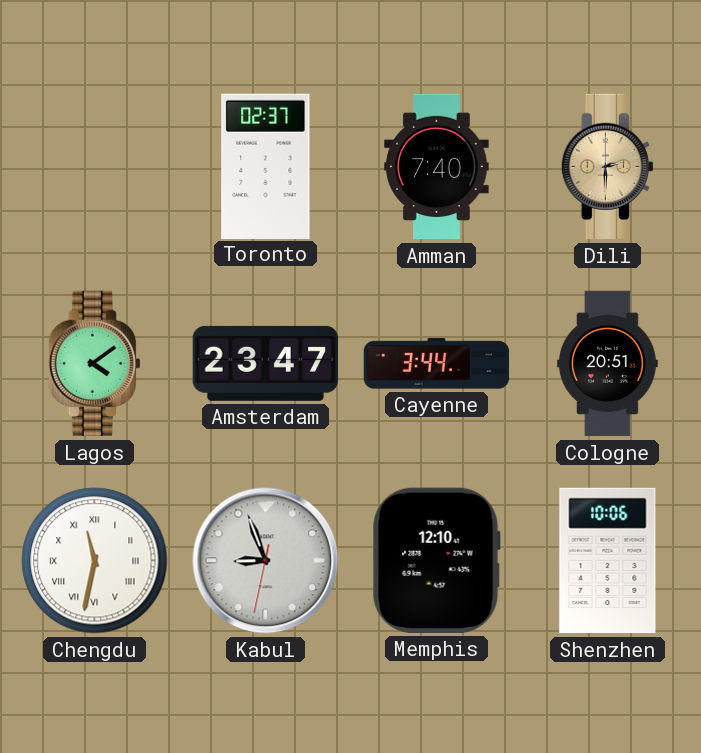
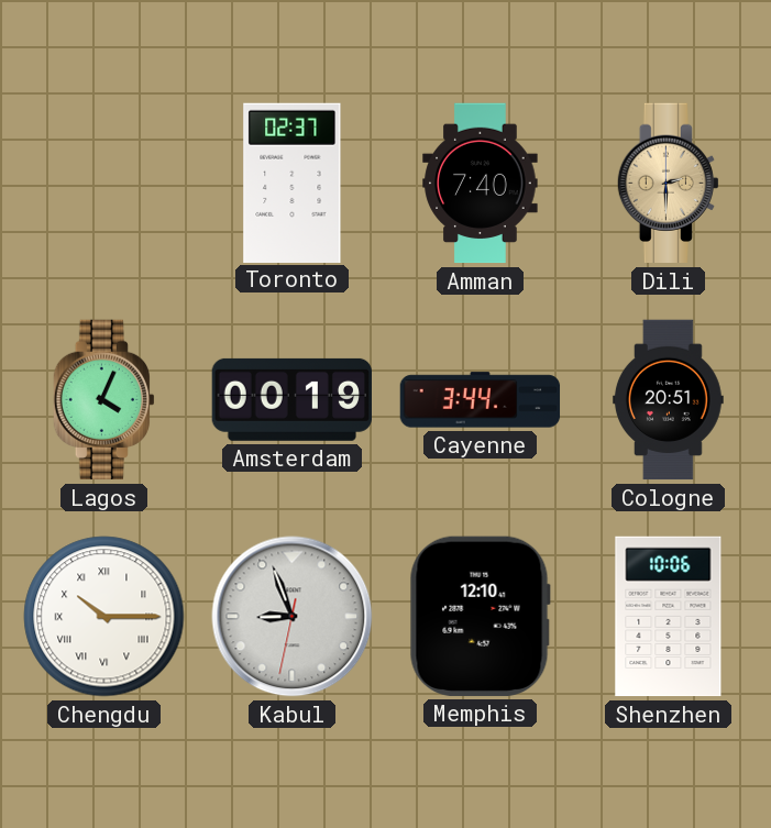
Lagos: 4:09 -> 4:04
Amsterdam: 23:47 -> 00:19
Chengdu: 11:32 -> 10:15
